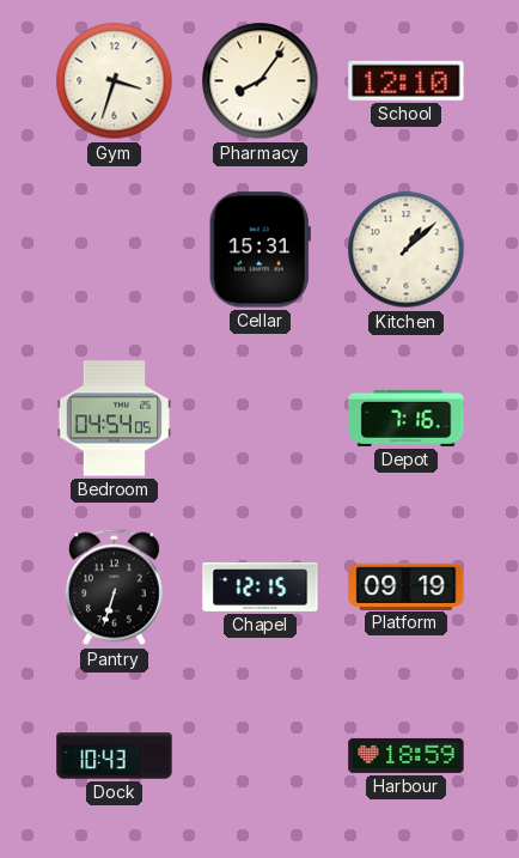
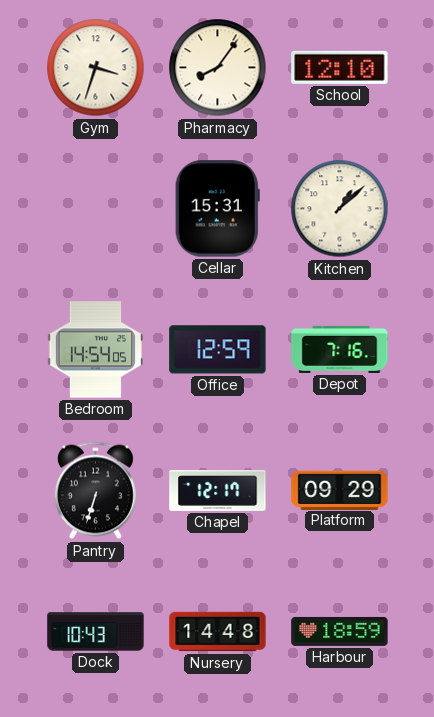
Bedroom: 04:54 -> 14:54
Office: none -> 12:59
Chapel: 12:15 -> 12:17
Platform: 09:19 -> 09:29
Nursery: none -> 14:48
